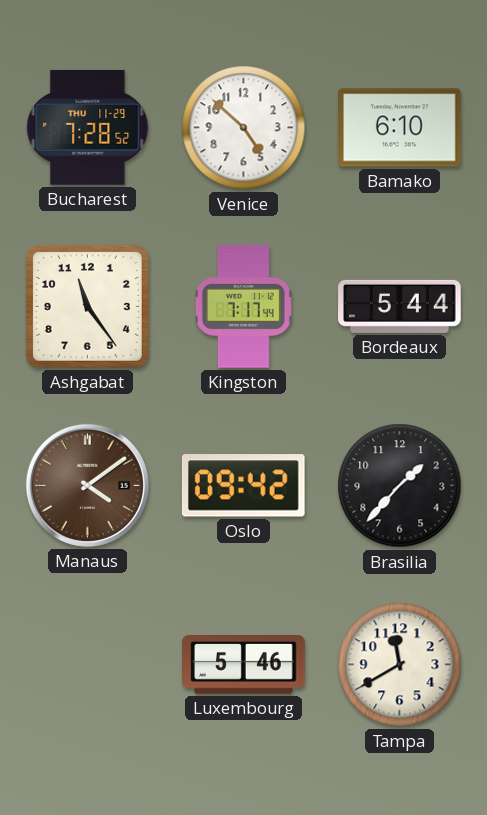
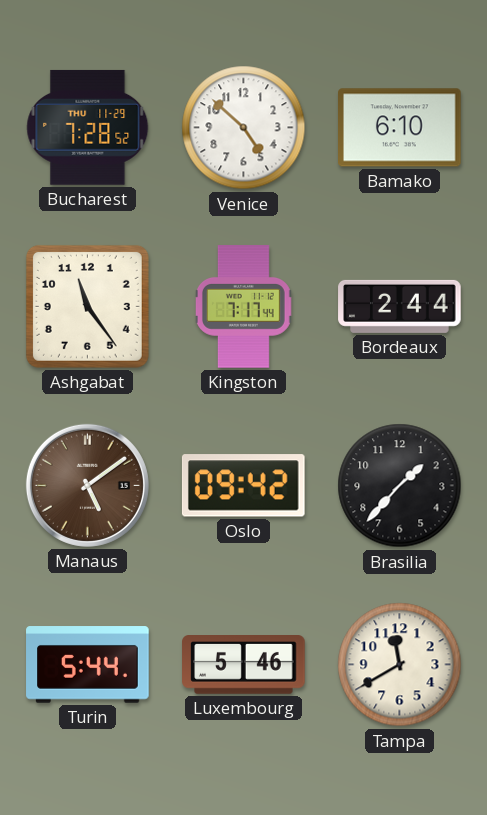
Bordeaux: 5:44 -> 2:44
Manaus: 4:09 -> 5:09
Turin: none -> 5:44
